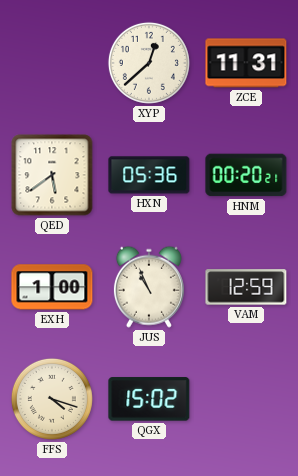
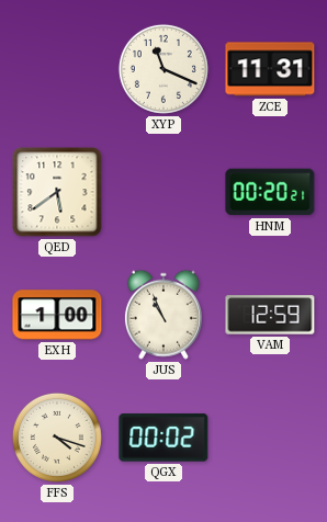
XYP: 12:38 -> 11:19
HXN: 05:36 -> none
QGX: 15:02 -> 00:02
